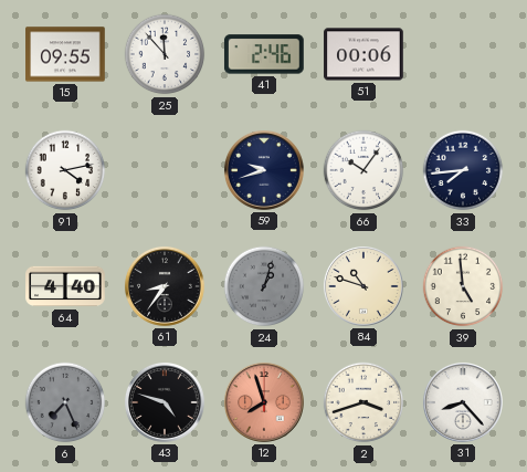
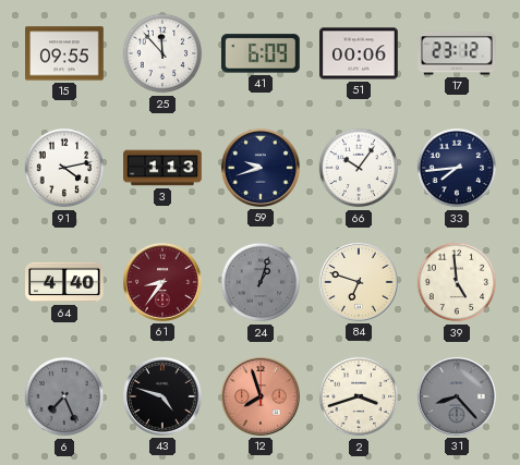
41: 2:46 -> 6:09
17: none -> 23:12
3: none -> 1:13
61 dial: black -> burgundy
84: 10:48 -> 6:48
31 dial: white -> grey
